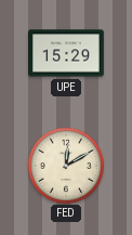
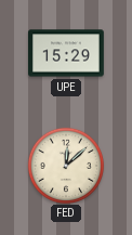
FED: 12:10 -> 12:08
